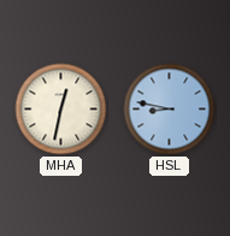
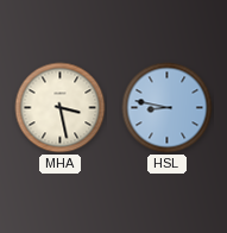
MHA: 12:32 -> 3:28
